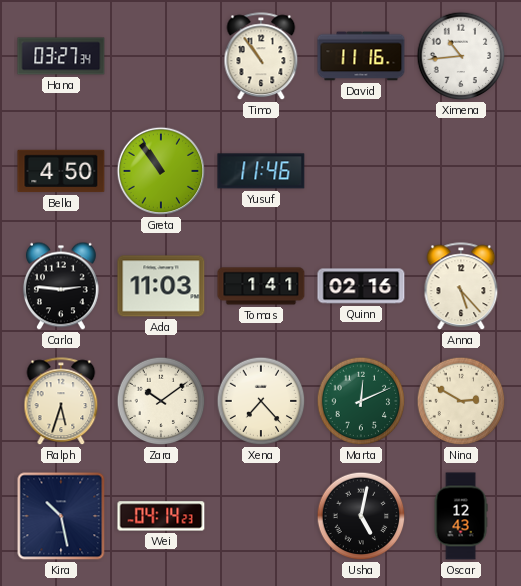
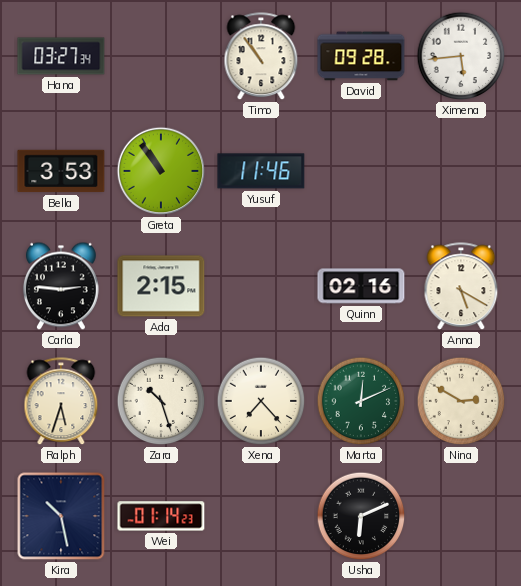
David: 11:16 -> 09:28
Ximena: 10:44 -> 5:44
Bella: 4:50 -> 3:53
Ada: 11:03 -> 2:15
Tomas: 1:41 -> none
Anna: 5:23 -> 5:20
Zara: 10:09 -> 10:27
Wei: 04:14 -> 01:14
Usha: 5:02 -> 6:11
Oscar: 12:43 -> none
